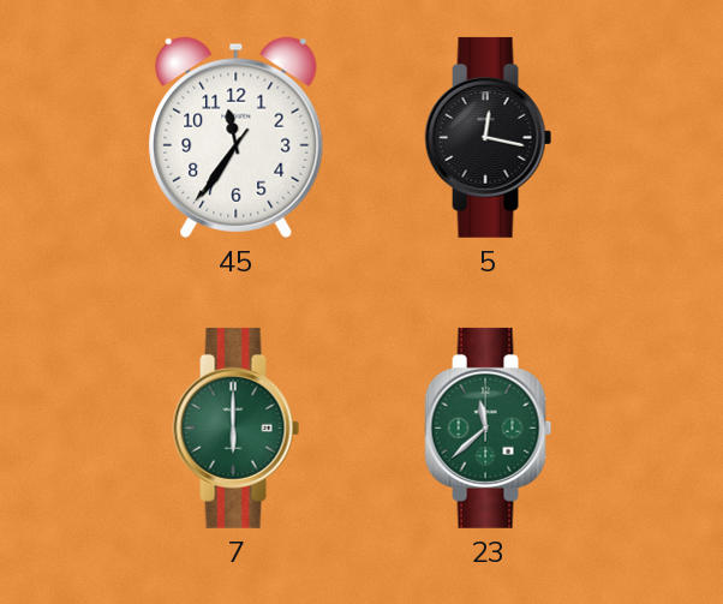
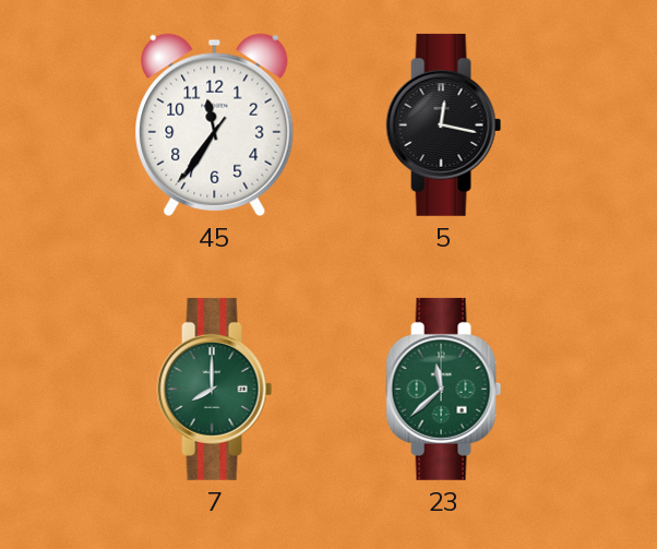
7: 6:00 -> 8:00
